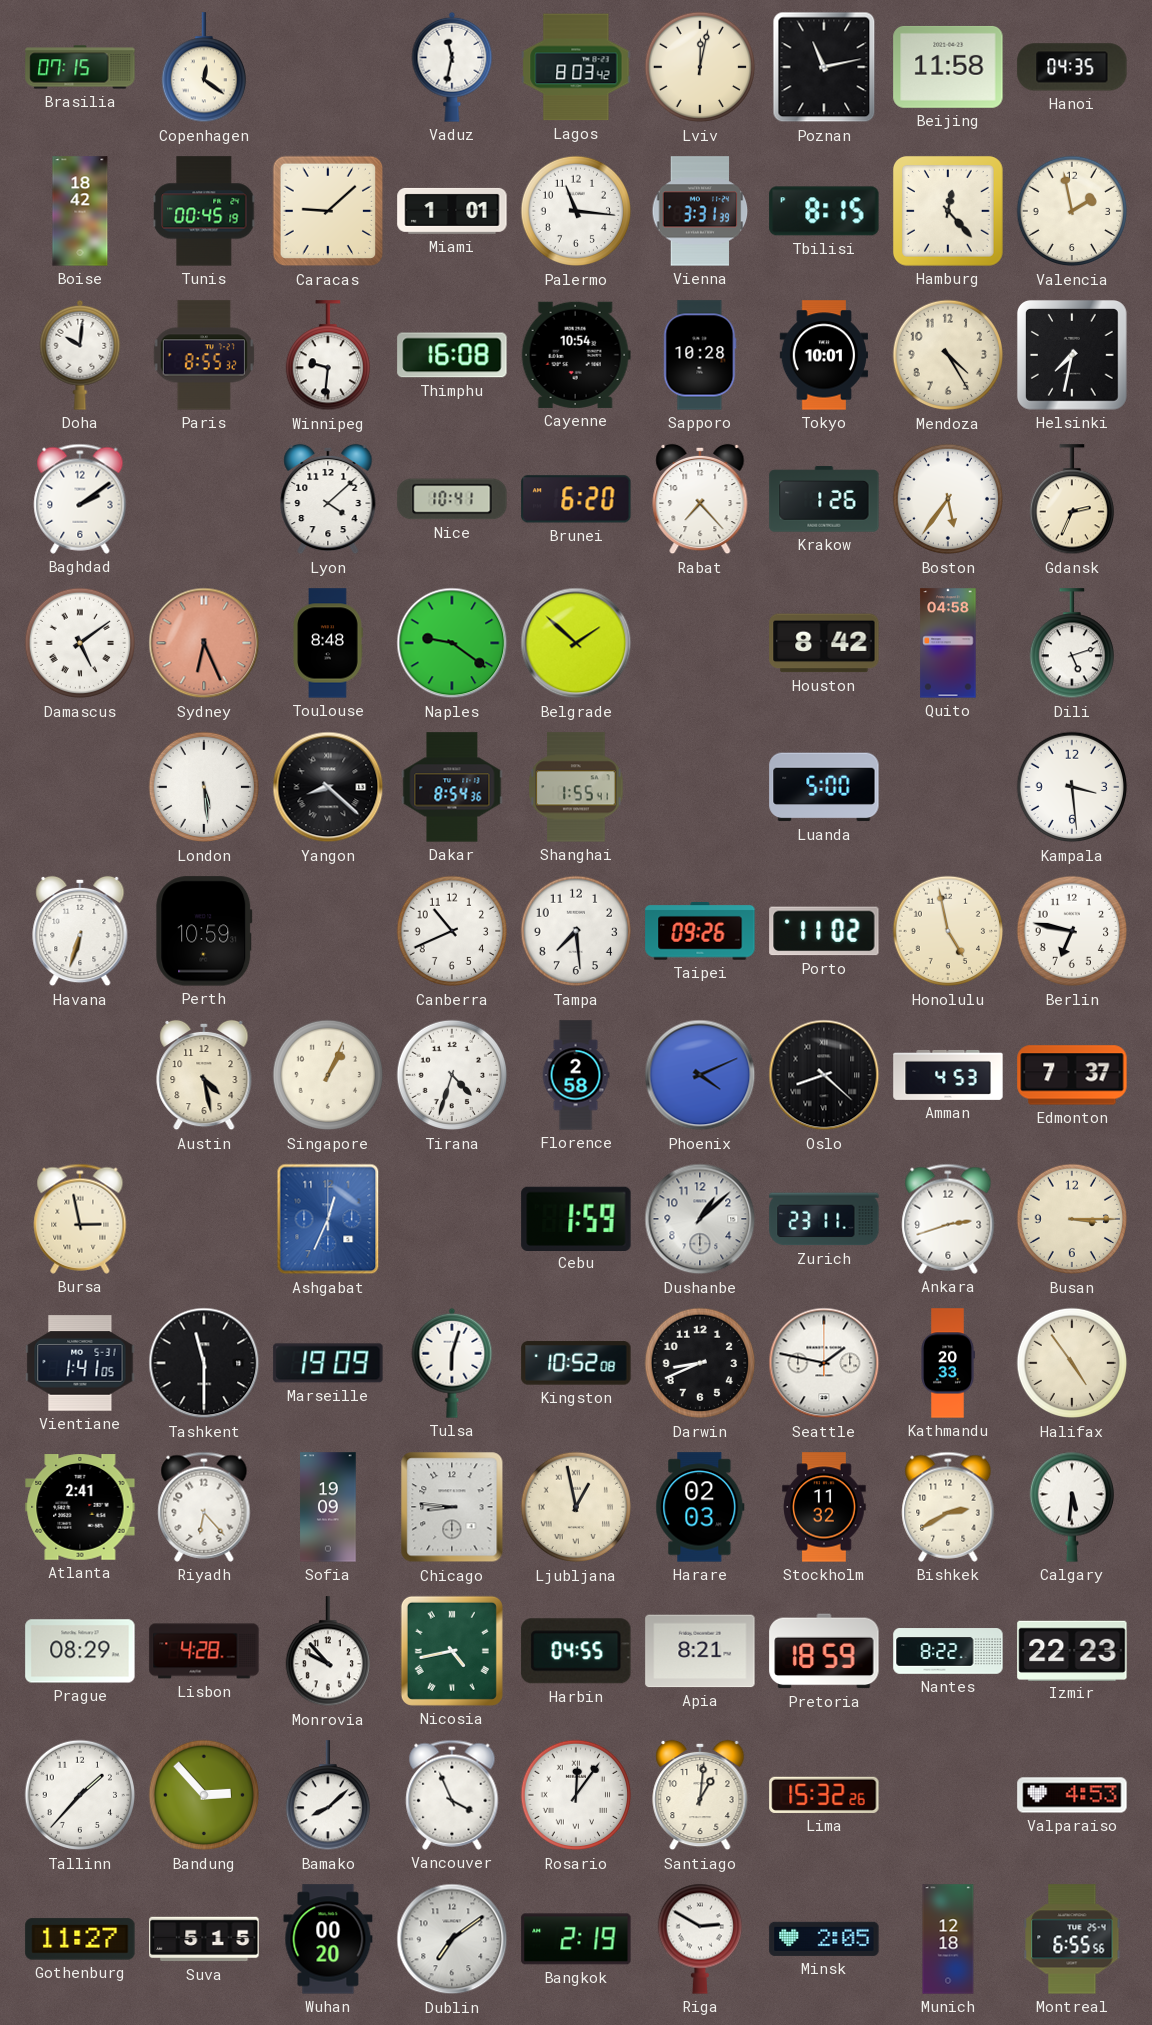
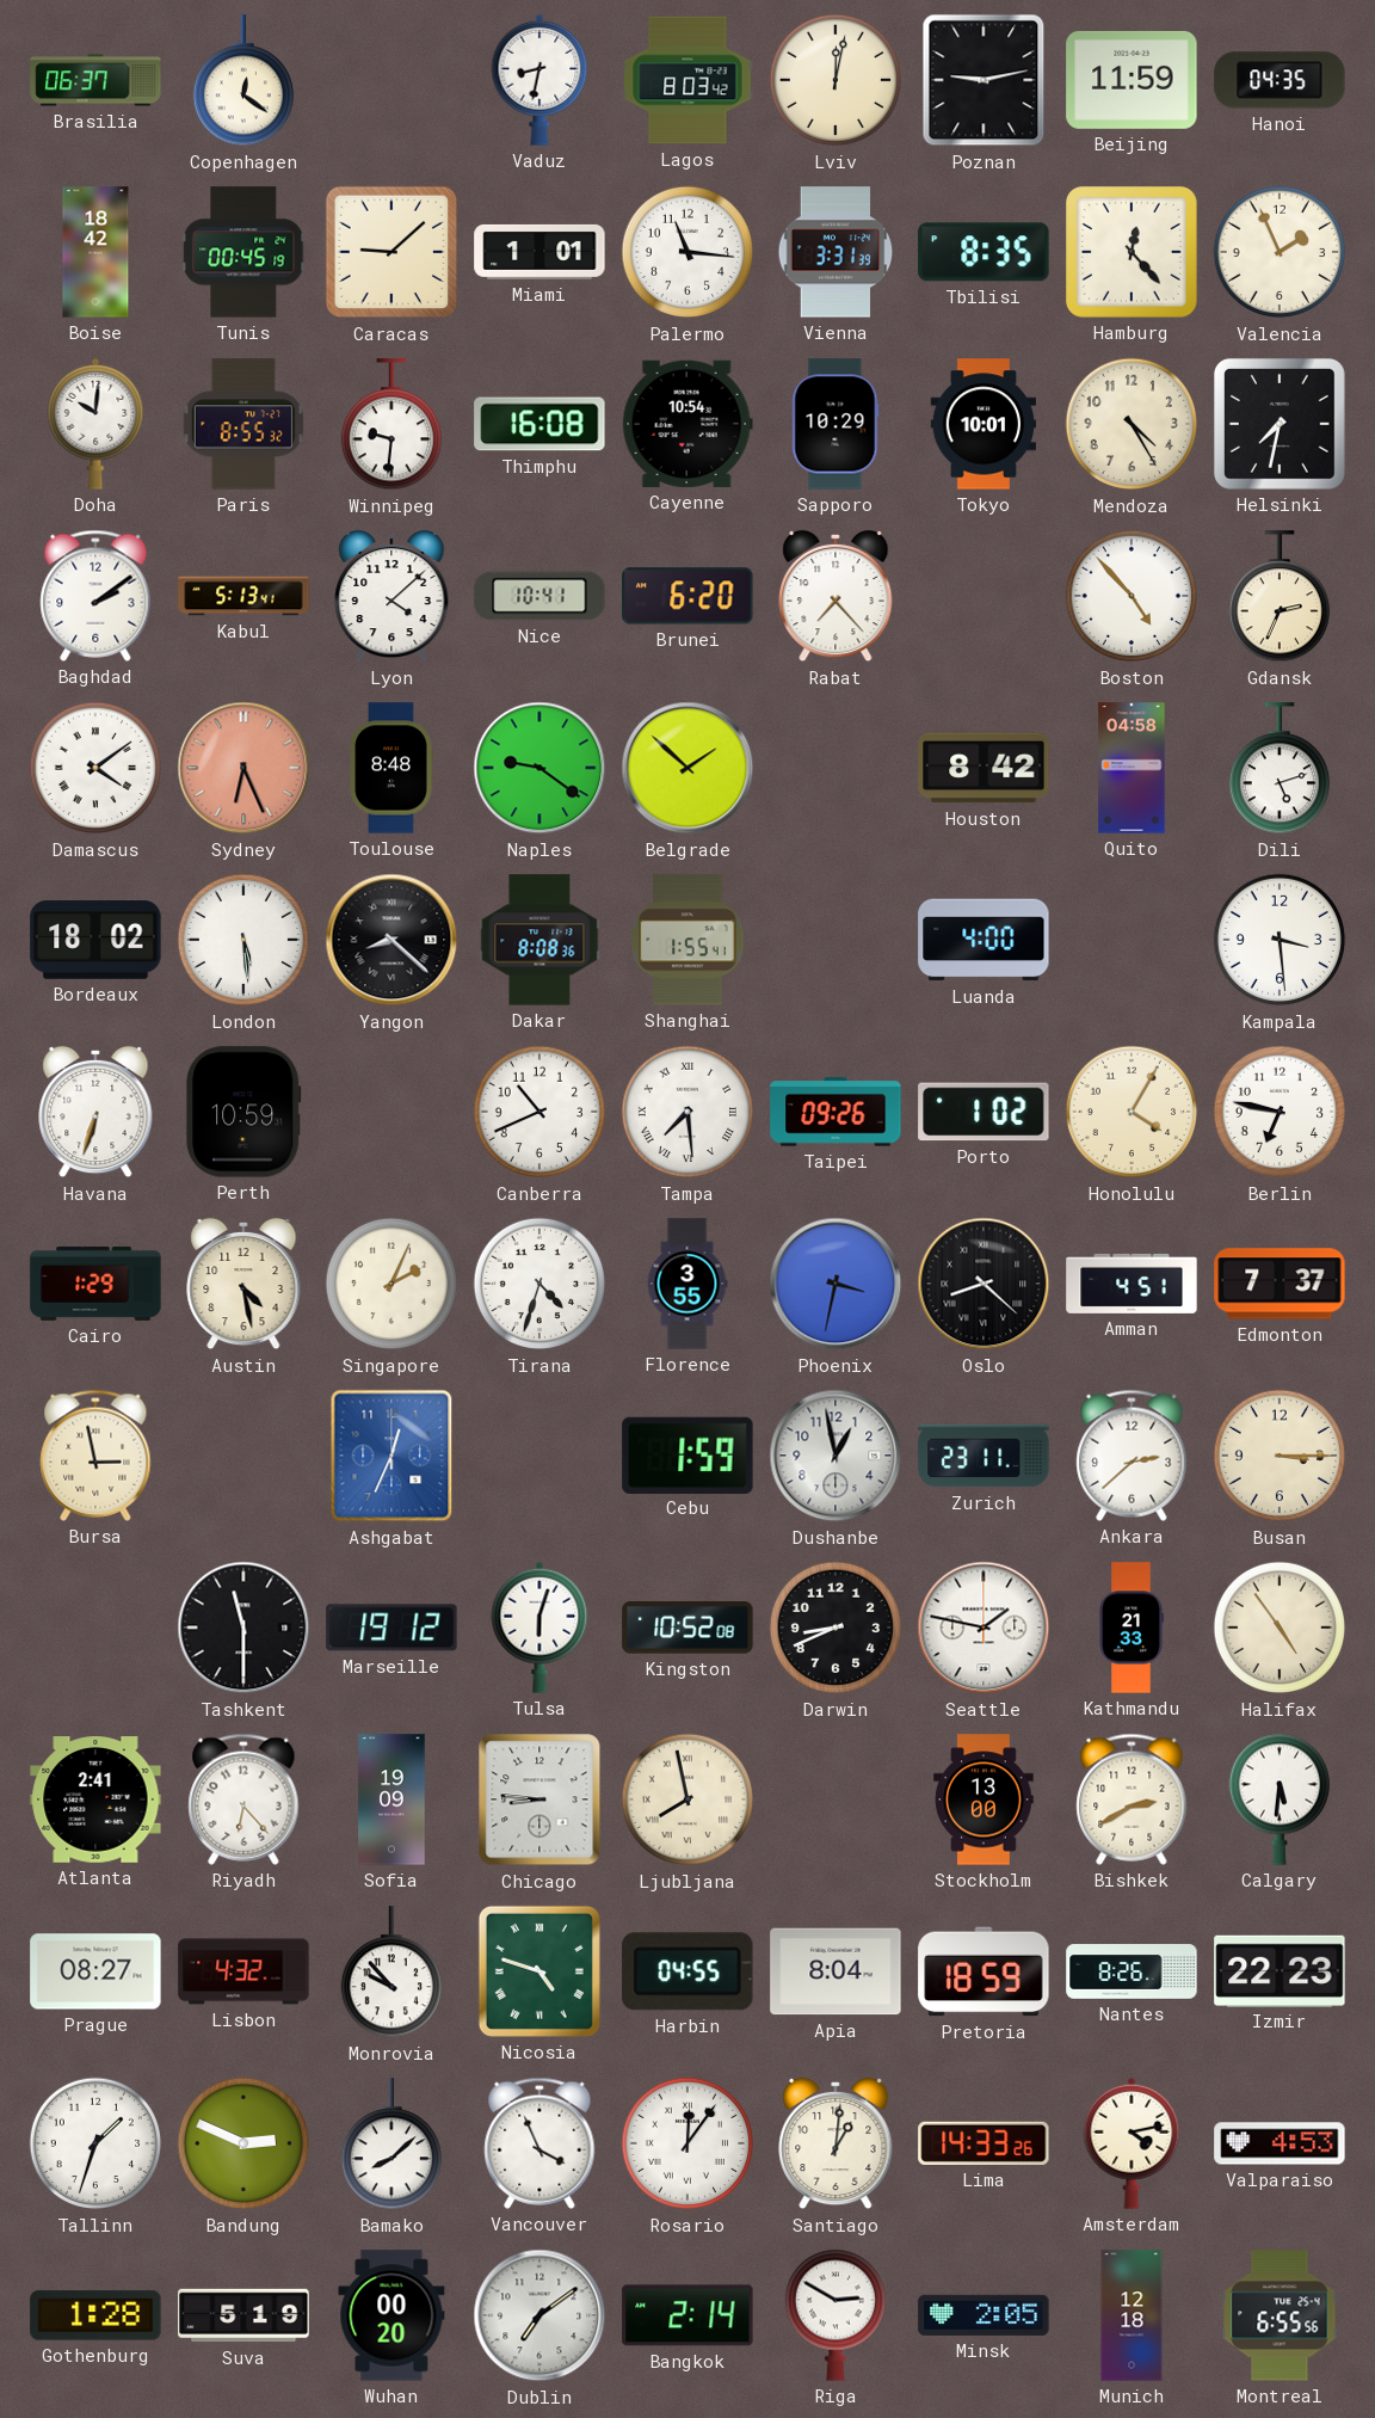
Brasilia: 07:15 -> 06:37
Vaduz: 11:32 -> 8:32
Poznan: 11:13 -> 9:13
Beijing: 11:58 -> 11:59
Tbilisi: 8:15 -> 8:35
Valencia: 1:58 -> 1:56
Sapporo: 10:28 -> 10:29
Kabul: none -> 5:13
Krakow: 1:26 -> none
Boston: 5:36 -> 4:53
Damascus: 5:09 -> 4:09
Bordeaux: none -> 18:02
Dakar: 8:54 -> 8:08
Luanda: 5:00 -> 4:00
Tampa numerals: Arabic -> Roman
Porto: 11:02 -> 1:02
Honolulu: 4:58 -> 4:05
Cairo: none -> 1:29
Singapore: 1:04 -> 2:04
Florence: 2:58 -> 3:55
Phoenix: 4:11 -> 3:32
Amman: 4:53 -> 4:51
Dushanbe: 1:08 -> 12:58
Ankara: 2:42 -> 2:38
Vientiane: 1:41 -> none
Marseille: 19:09 -> 19:12
Kathmandu: 20:33 -> 21:33
Ljubljana: 12:58 -> 7:58
Harare: 02:03 -> none
Stockholm: 11:32 -> 13:00
Prague: 08:29 -> 08:27
Lisbon: 4:28 -> 4:32
Nicosia: 4:43 -> 4:48
Apia: 8:21 -> 8:04
Nantes: 8:22 -> 8:26
Tallinn: 1:37 -> 1:33
Bandung: 2:53 -> 2:49
Lima: 15:32 -> 14:33
Amsterdam: none -> 4:13
Gothenburg: 11:27 -> 1:28
Suva: 5:15 -> 5:19
Bangkok: 2:19 -> 2:14
